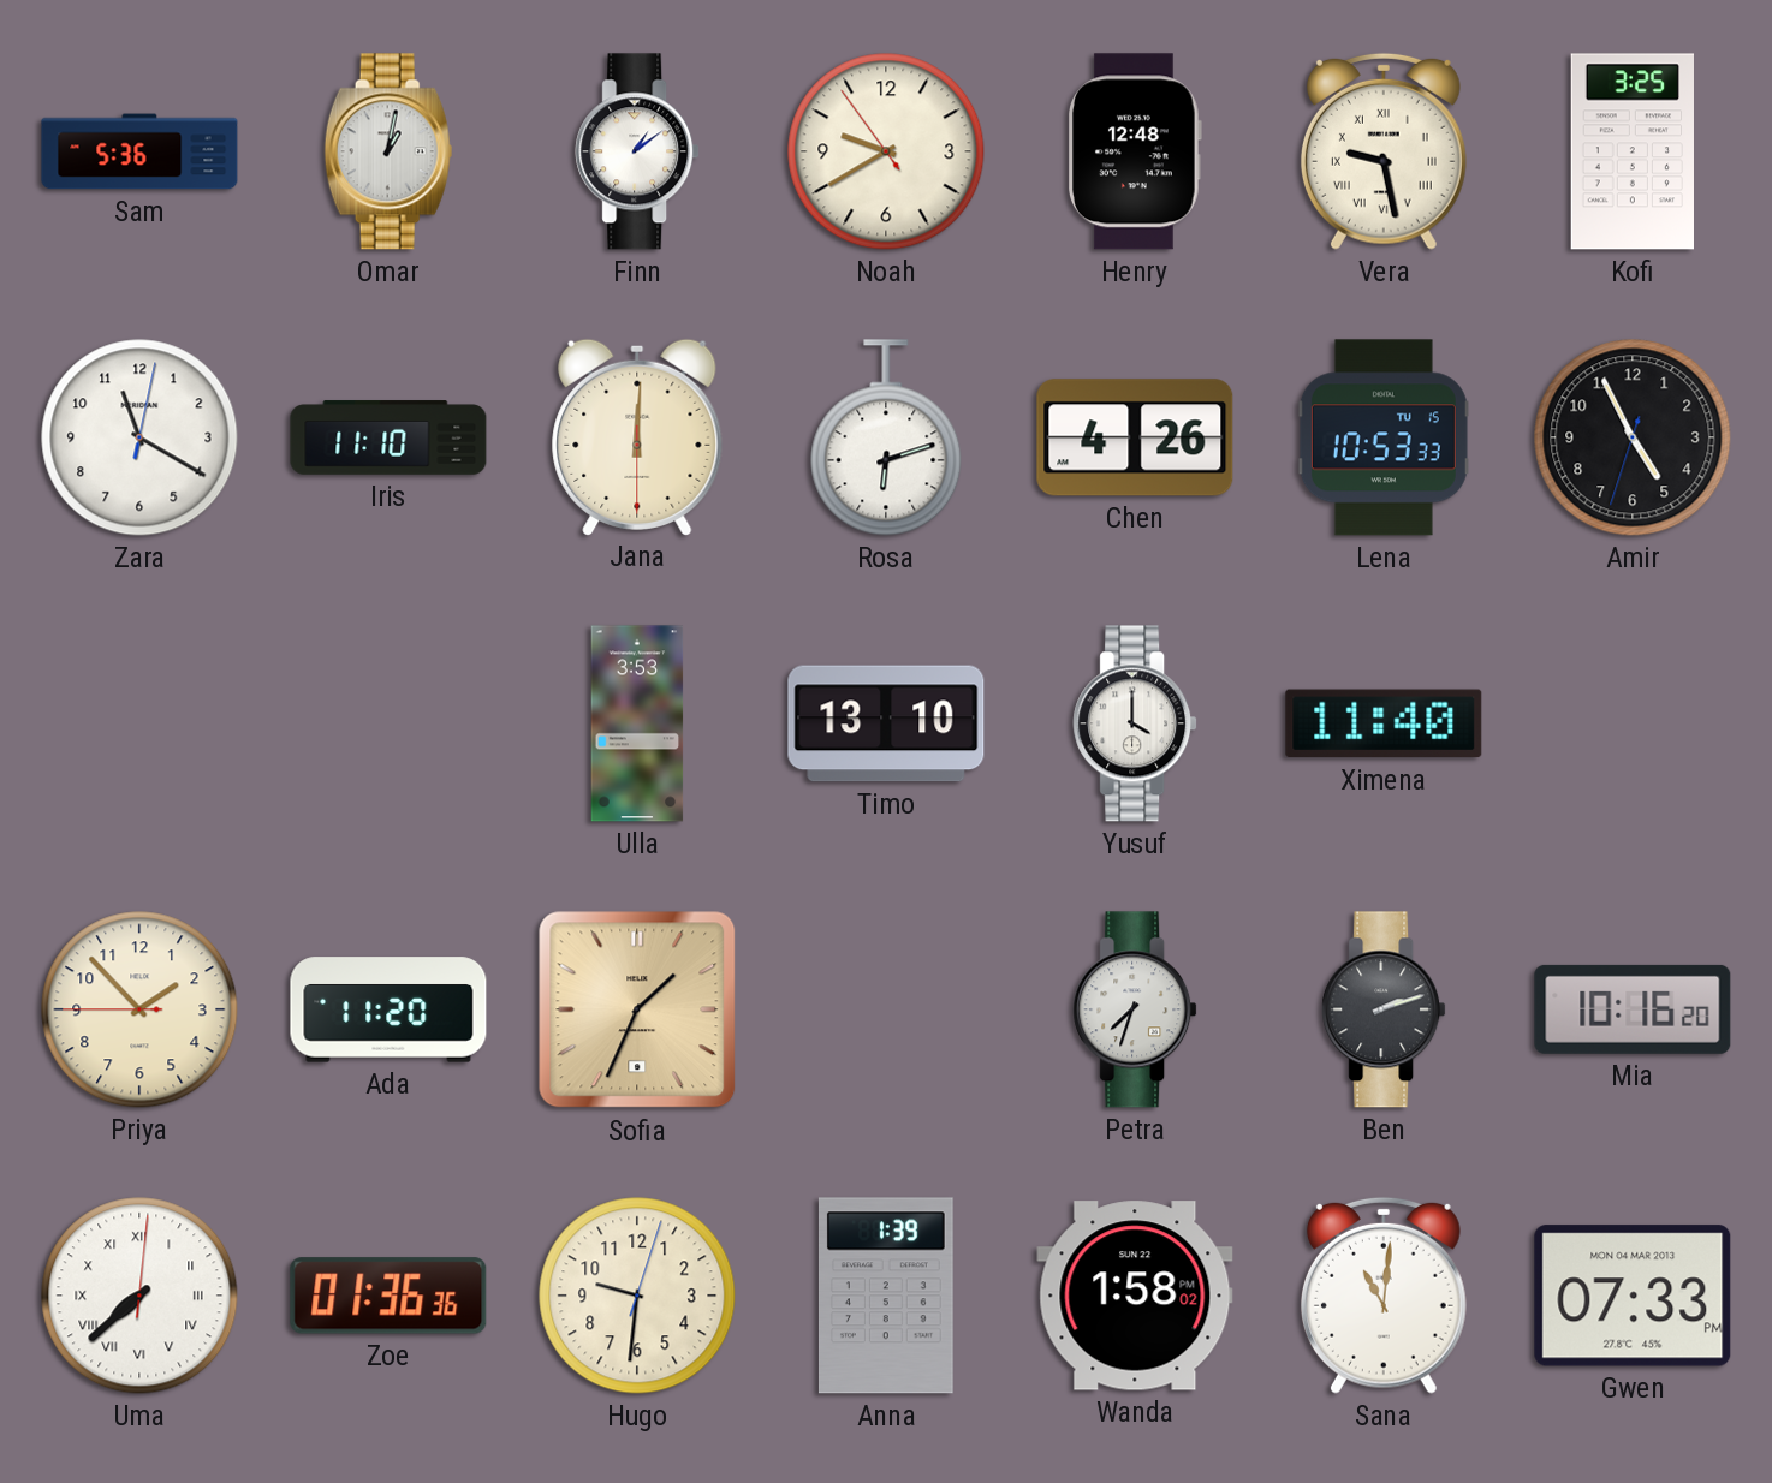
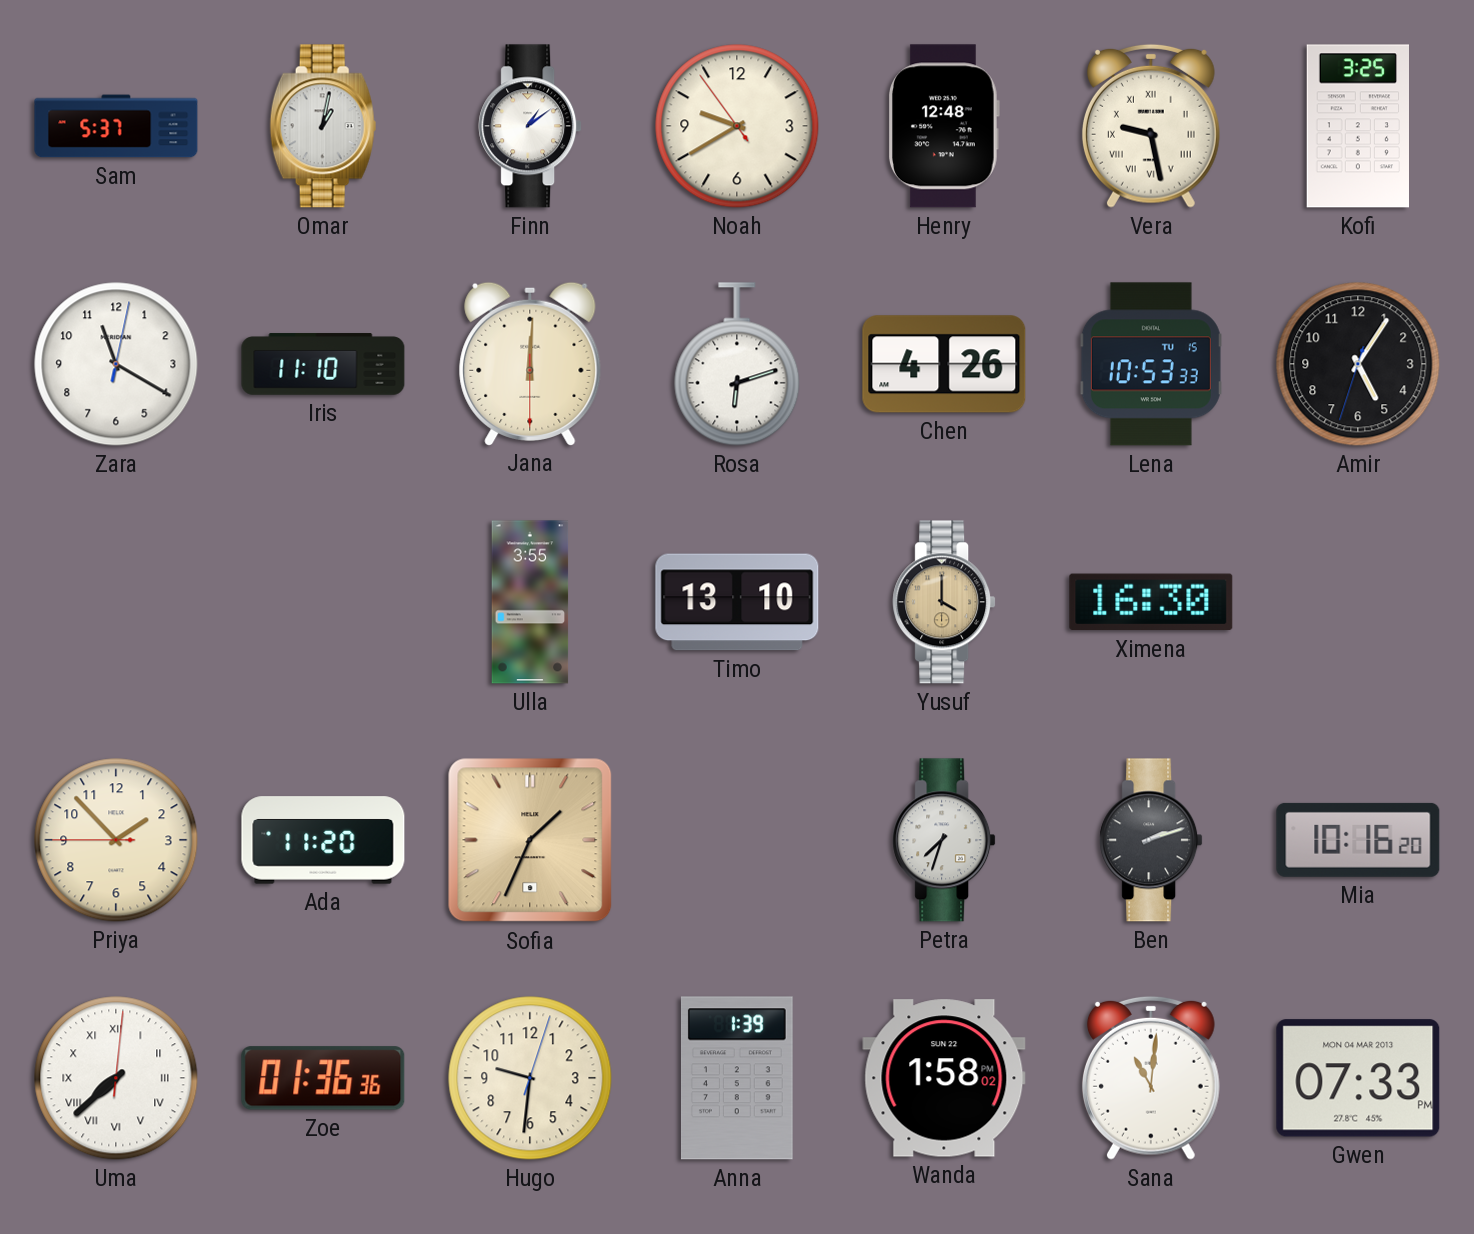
Sam: 5:36 -> 5:37
Amir: 4:55 -> 5:05
Ulla: 3:53 -> 3:55
Yusuf dial: white -> champagne
Ximena: 11:40 -> 16:30
